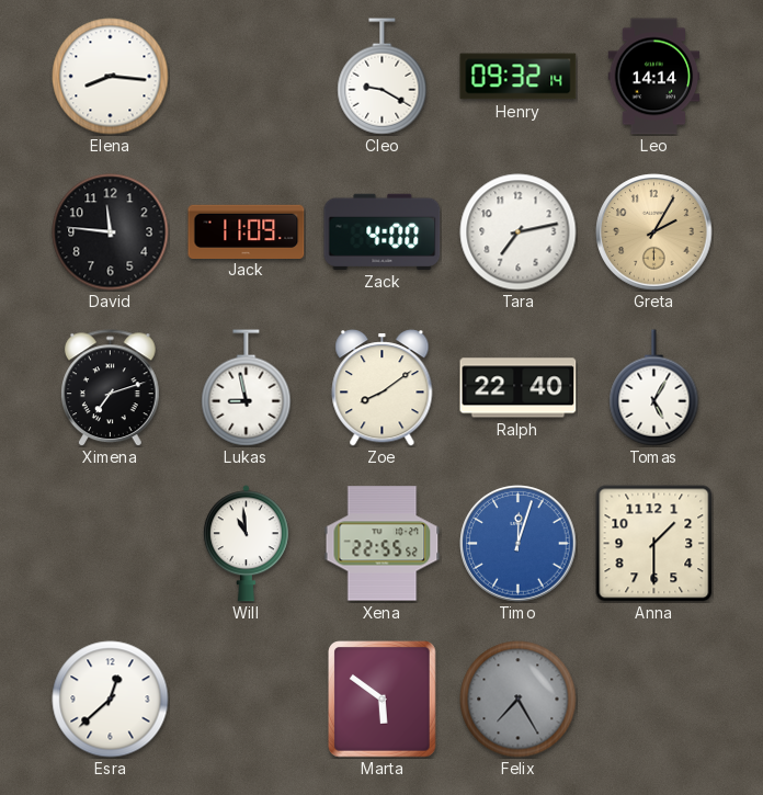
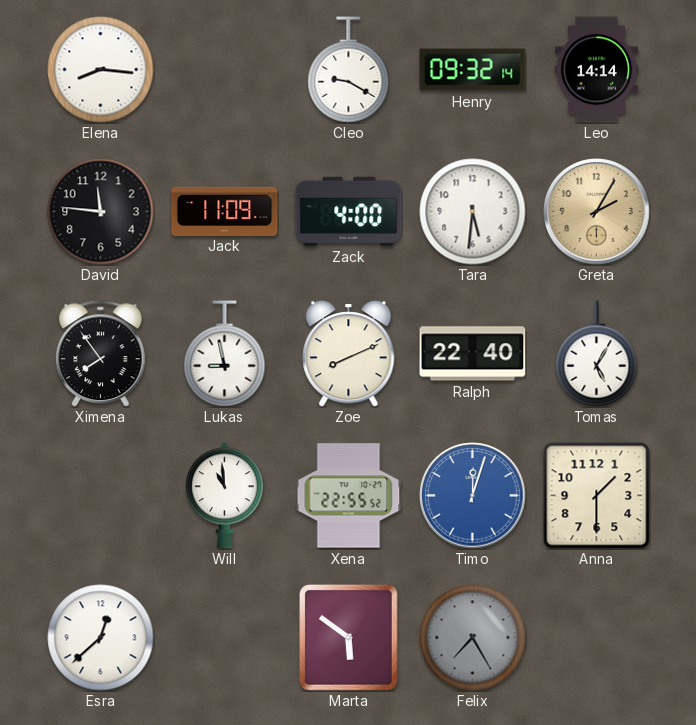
Tara: 7:13 -> 5:31
Ximena: 7:12 -> 7:54
Zoe: 8:09 -> 8:11
